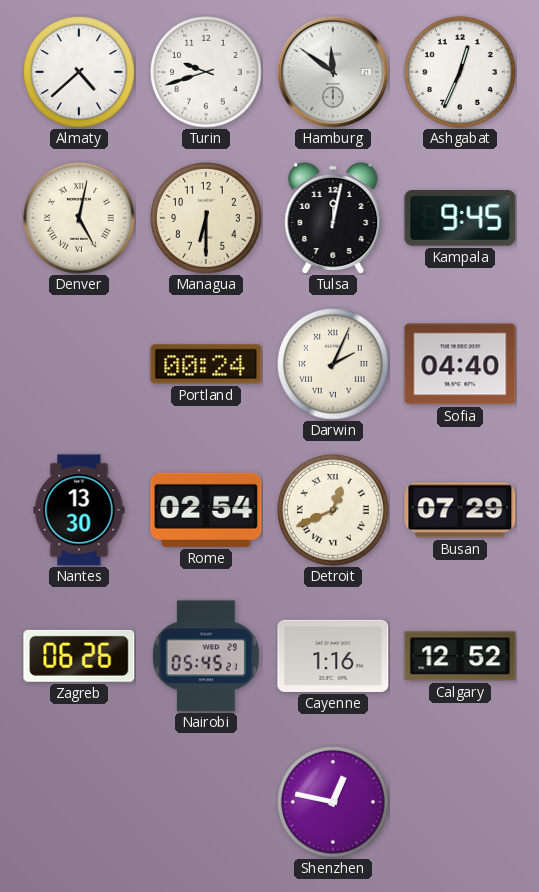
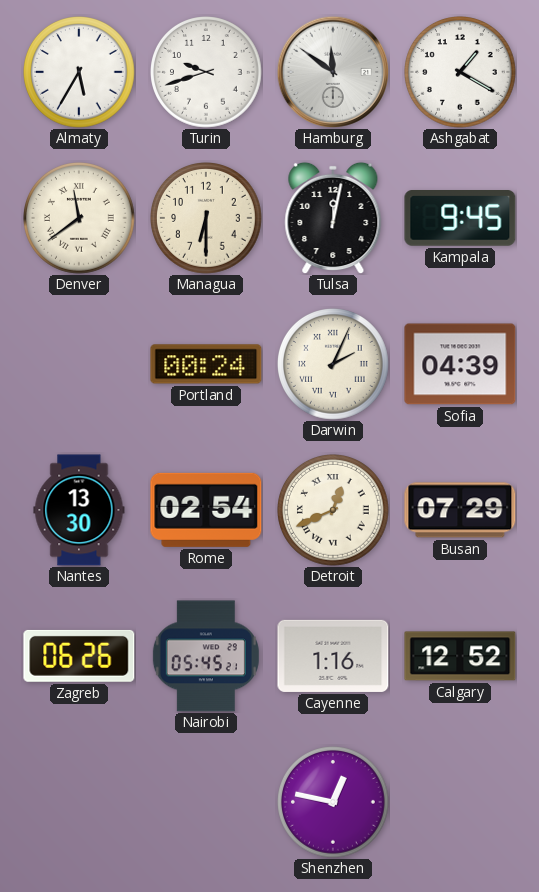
Almaty: 4:38 -> 5:35
Ashgabat: 12:34 -> 1:20
Denver: 5:02 -> 11:39
Sofia: 04:40 -> 04:39
